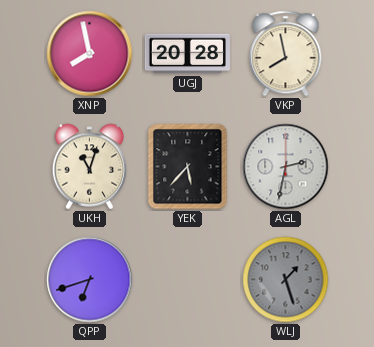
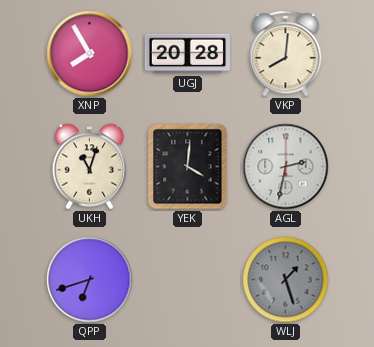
XNP: 7:58 -> 7:55
VKP: 7:58 -> 8:01
YEK: 5:37 -> 4:01
